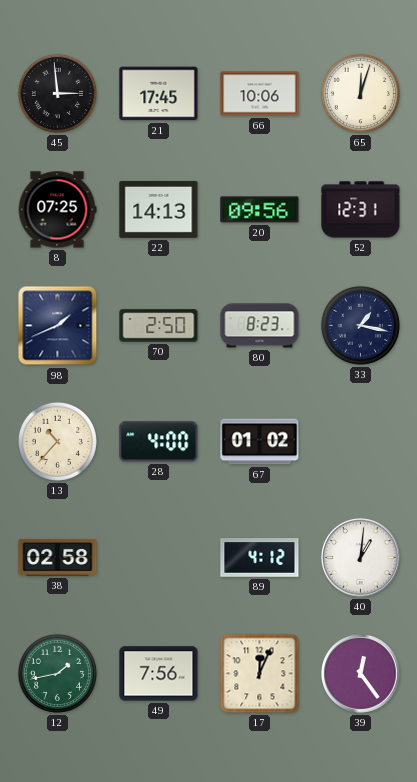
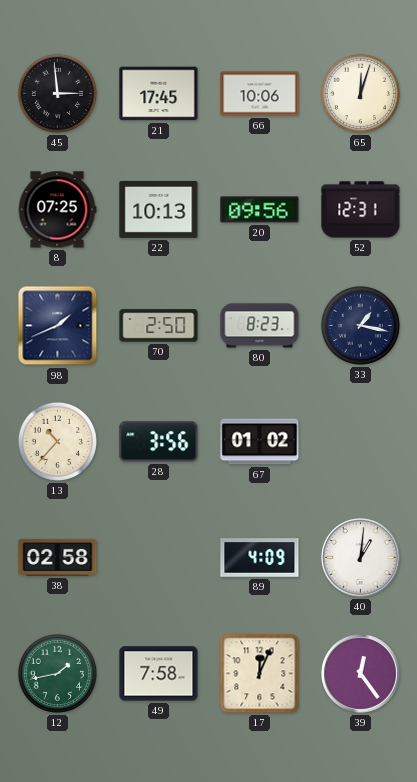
22: 14:13 -> 10:13
28: 4:00 -> 3:56
89: 4:12 -> 4:09
49: 7:56 -> 7:58
